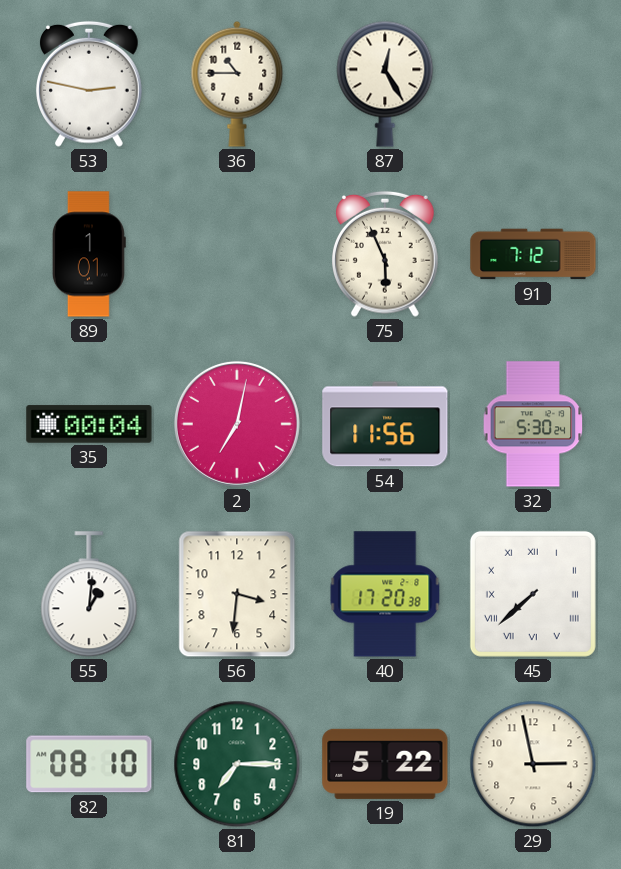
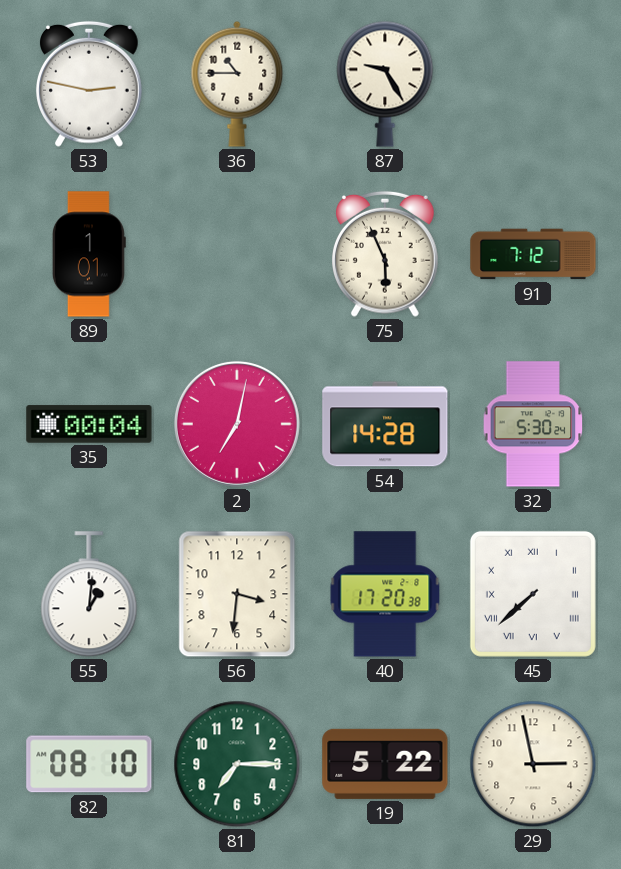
87: 12:25 -> 9:25
54: 11:56 -> 14:28
